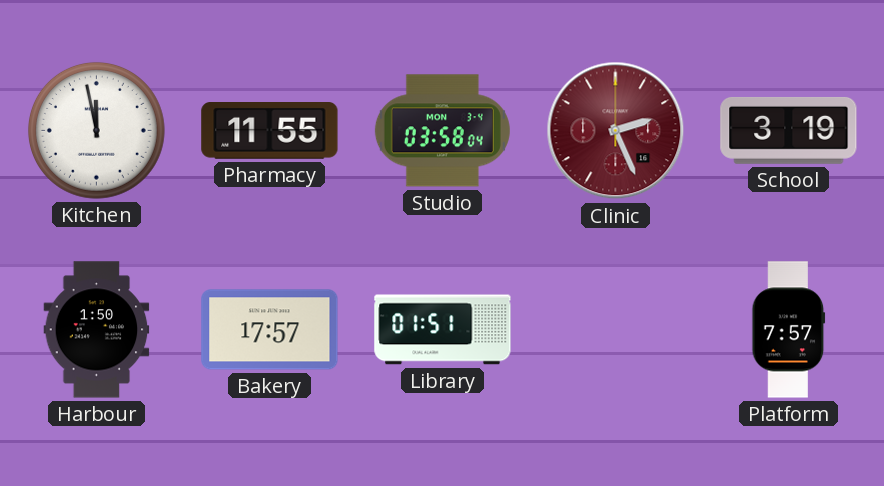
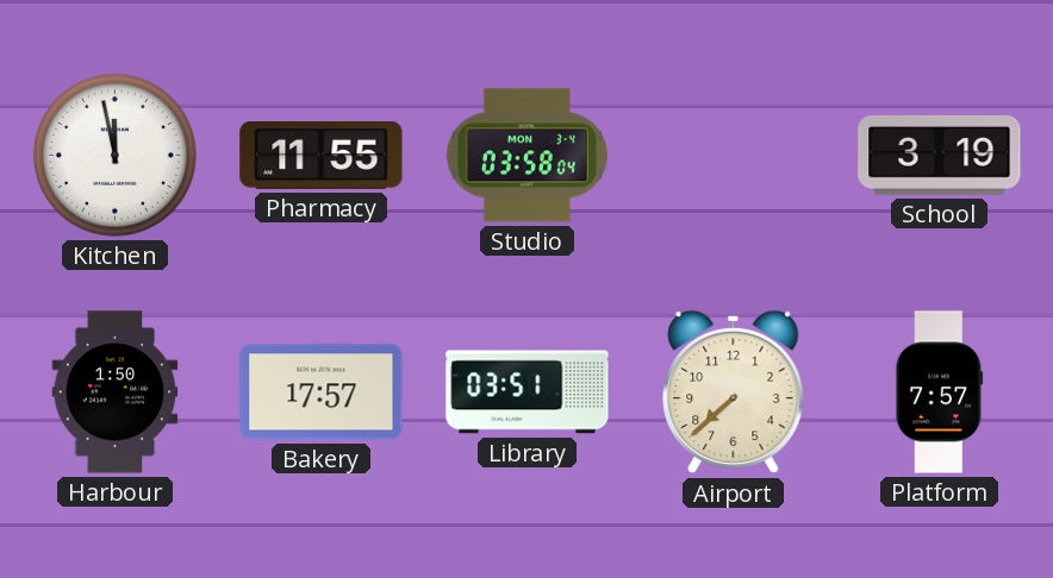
Clinic: 2:26 -> none
Library: 01:51 -> 03:51
Airport: none -> 7:38
